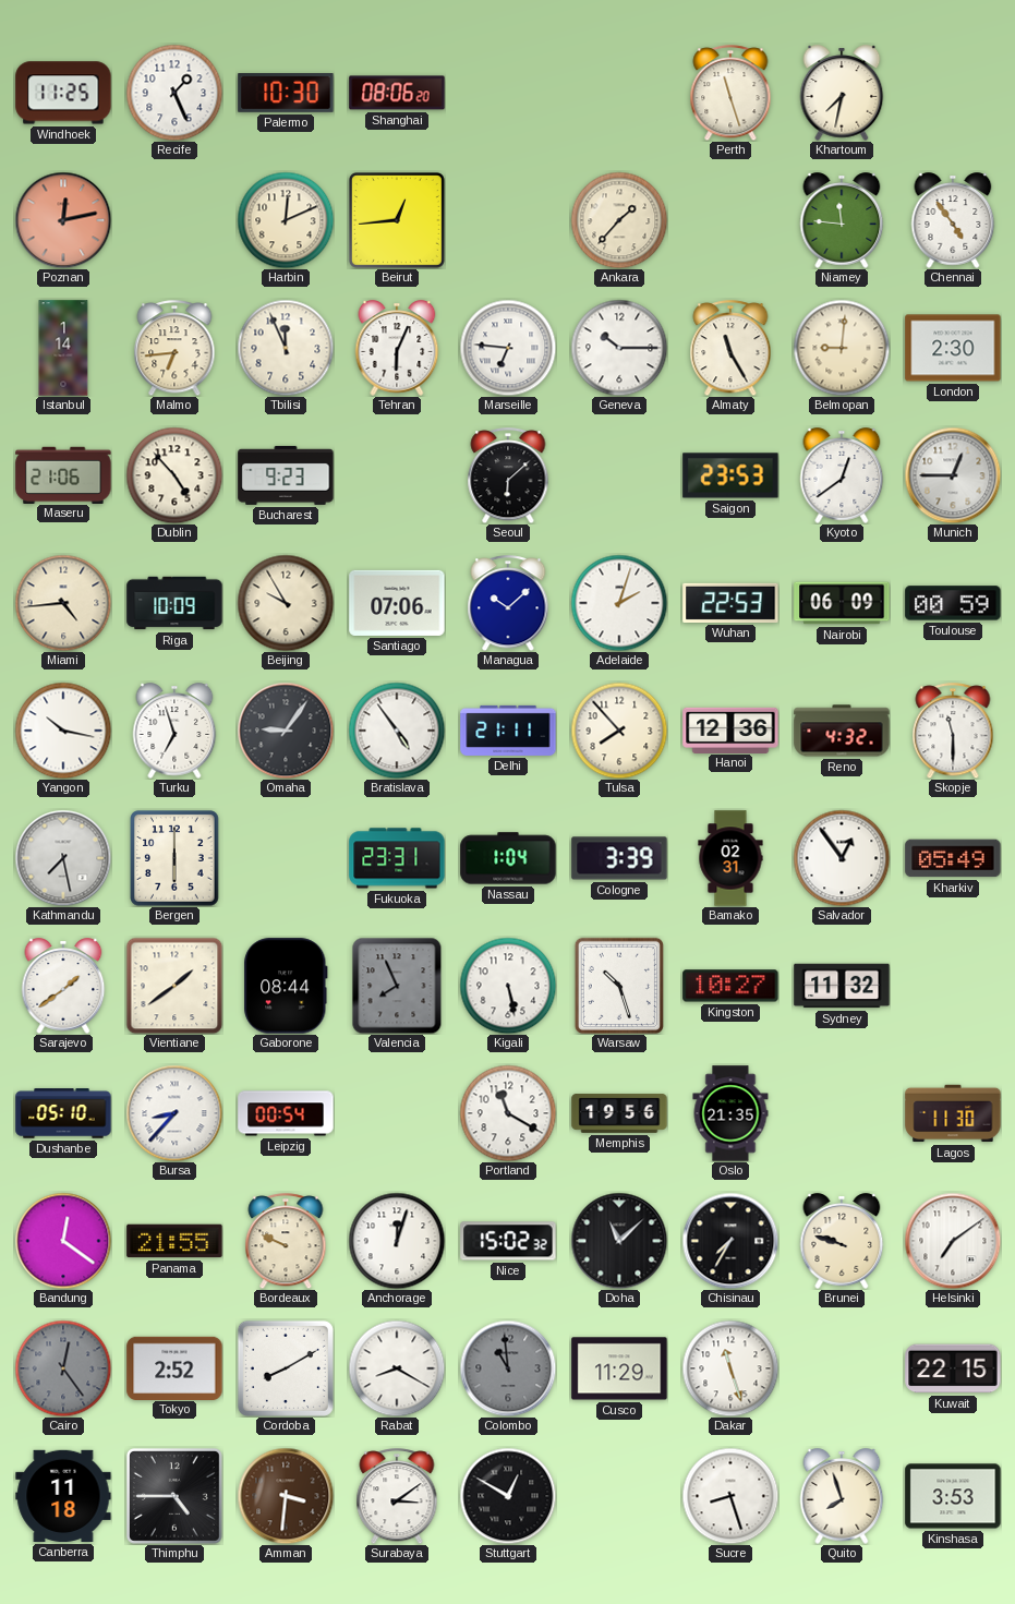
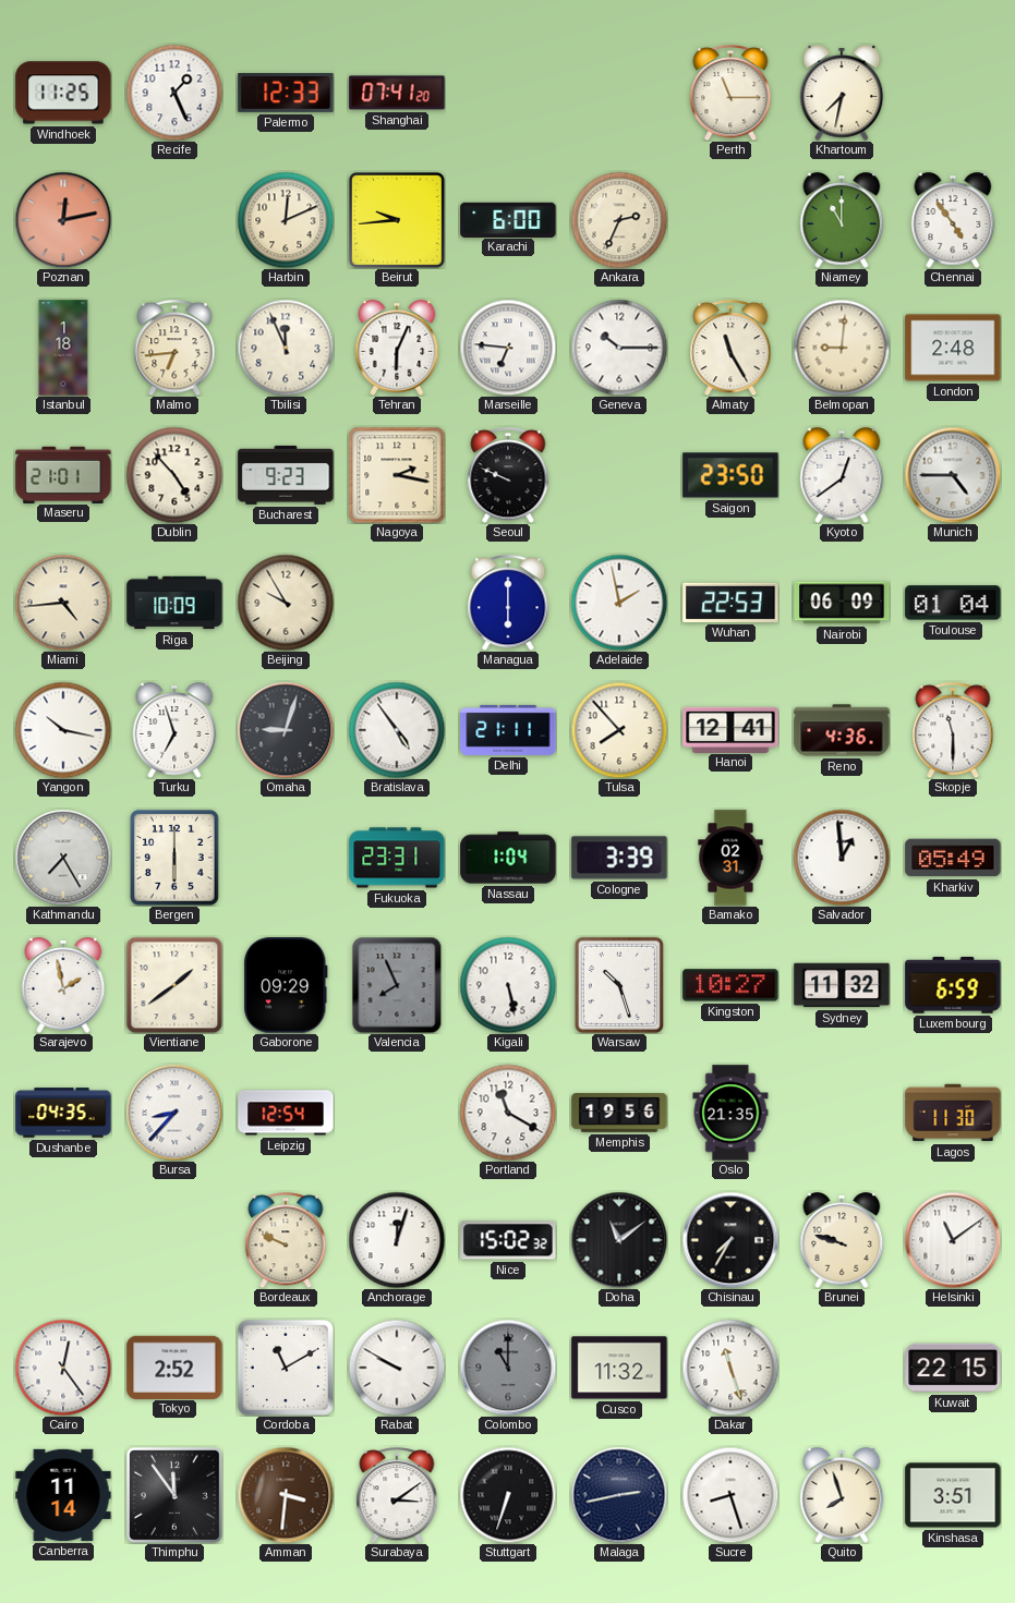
Palermo: 10:30 -> 12:33
Shanghai: 08:06 -> 07:41
Perth: 11:27 -> 11:15
Beirut: 12:44 -> 9:44
Karachi: none -> 6:00
Ankara: 1:37 -> 2:34
Niamey: 11:46 -> 11:00
Istanbul: 1:14 -> 1:18
London: 2:30 -> 2:48
Maseru: 21:06 -> 21:01
Nagoya: none -> 2:17
Seoul: 6:08 -> 9:49
Saigon: 23:53 -> 23:50
Munich: 12:45 -> 4:45
Santiago: 07:06 -> none
Managua: 10:08 -> 6:00
Adelaide: 2:03 -> 1:58
Toulouse: 00:59 -> 01:04
Omaha: 9:06 -> 9:03
Hanoi: 12:36 -> 12:41
Reno: 4:32 -> 4:36
Kathmandu: 7:28 -> 7:25
Salvador: 12:54 -> 12:59
Sarajevo: 1:39 -> 1:58
Gaborone: 08:44 -> 09:29
Luxembourg: none -> 6:59
Dushanbe: 05:10 -> 04:35
Leipzig: 00:54 -> 12:54
Bandung: 12:21 -> none
Panama: 21:55 -> none
Doha: 11:08 -> 11:09
Helsinki: 7:09 -> 11:09
Cairo dial: grey -> white
Cordoba: 8:10 -> 11:10
Rabat: 8:20 -> 9:50
Colombo: 10:59 -> 11:00
Cusco: 11:29 -> 11:32
Canberra: 11:18 -> 11:14
Thimphu: 4:45 -> 11:54
Stuttgart: 12:50 -> 6:33
Malaga: none -> 2:43
Kinshasa: 3:53 -> 3:51
